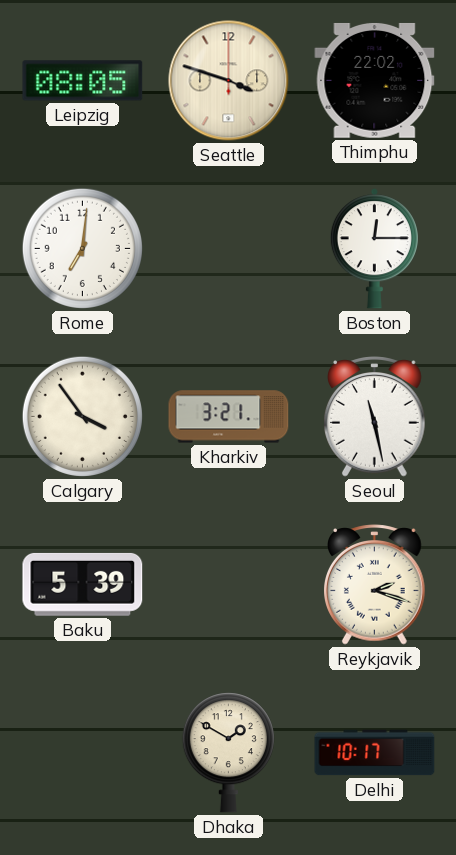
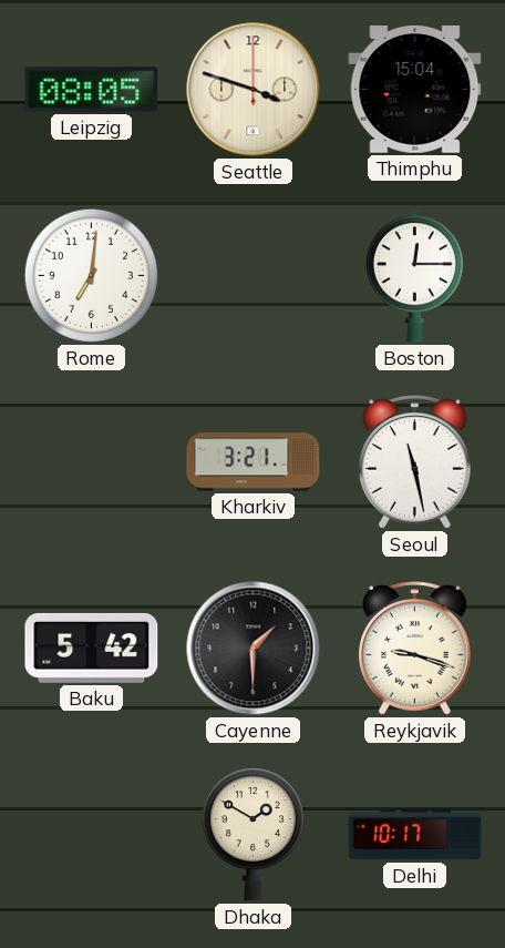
Thimphu: 22:02 -> 15:04
Calgary: 3:54 -> none
Baku: 5:39 -> 5:42
Cayenne: none -> 1:30
Reykjavik: 2:18 -> 9:18
